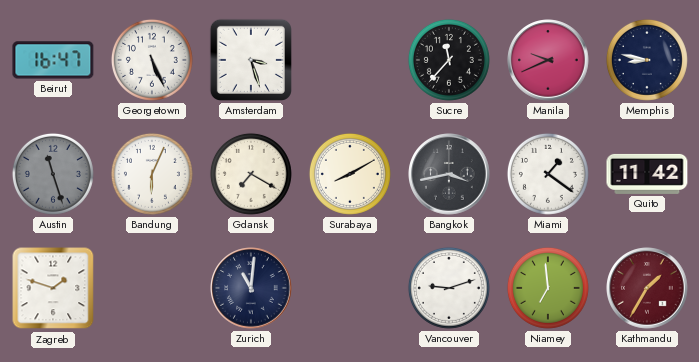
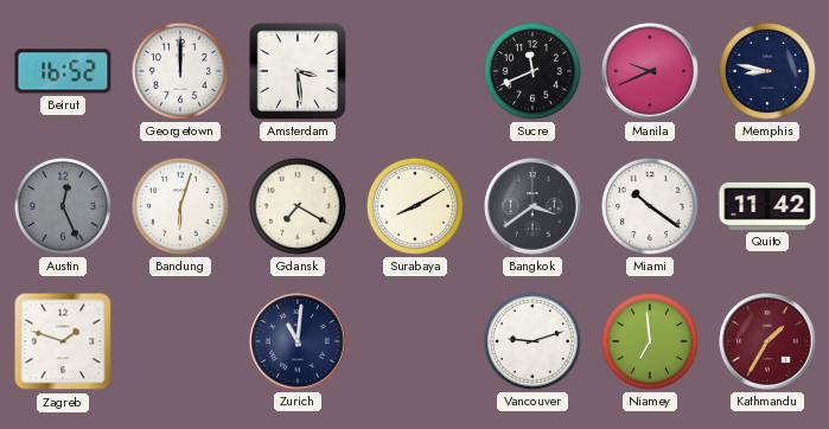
Beirut: 16:47 -> 16:52
Georgetown: 5:26 -> 12:00
Amsterdam: 3:27 -> 3:29
Sucre: 11:37 -> 11:41
Austin: 11:27 -> 12:26
Bandung: 6:04 -> 6:03
Bangkok: 3:43 -> 3:39
Miami: 1:21 -> 10:21
